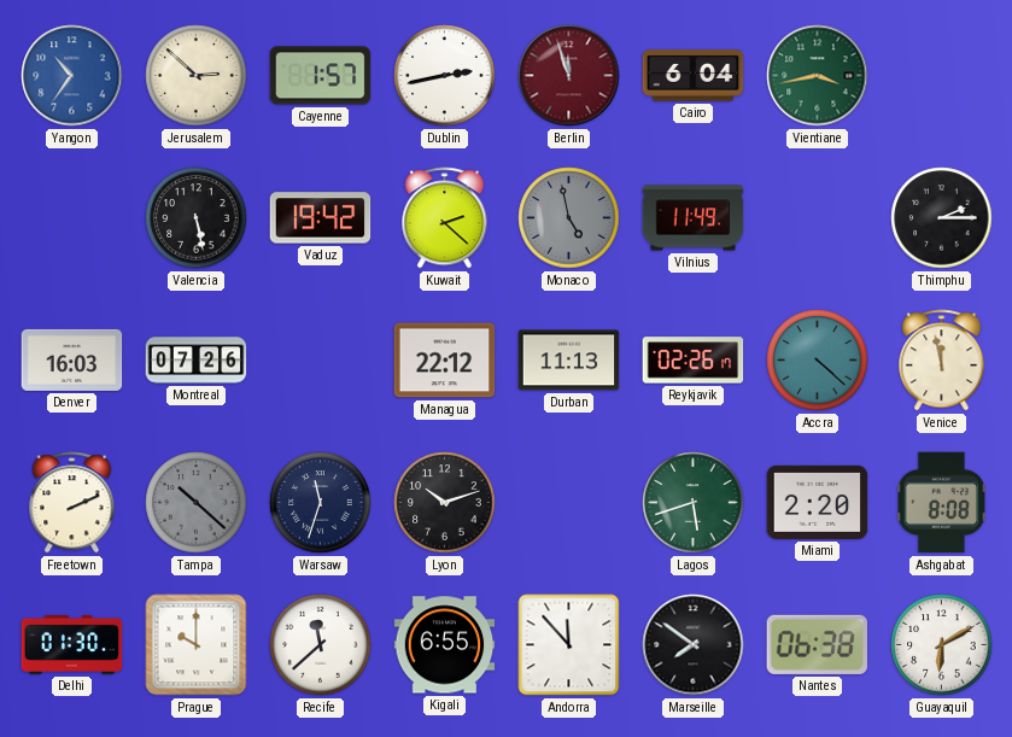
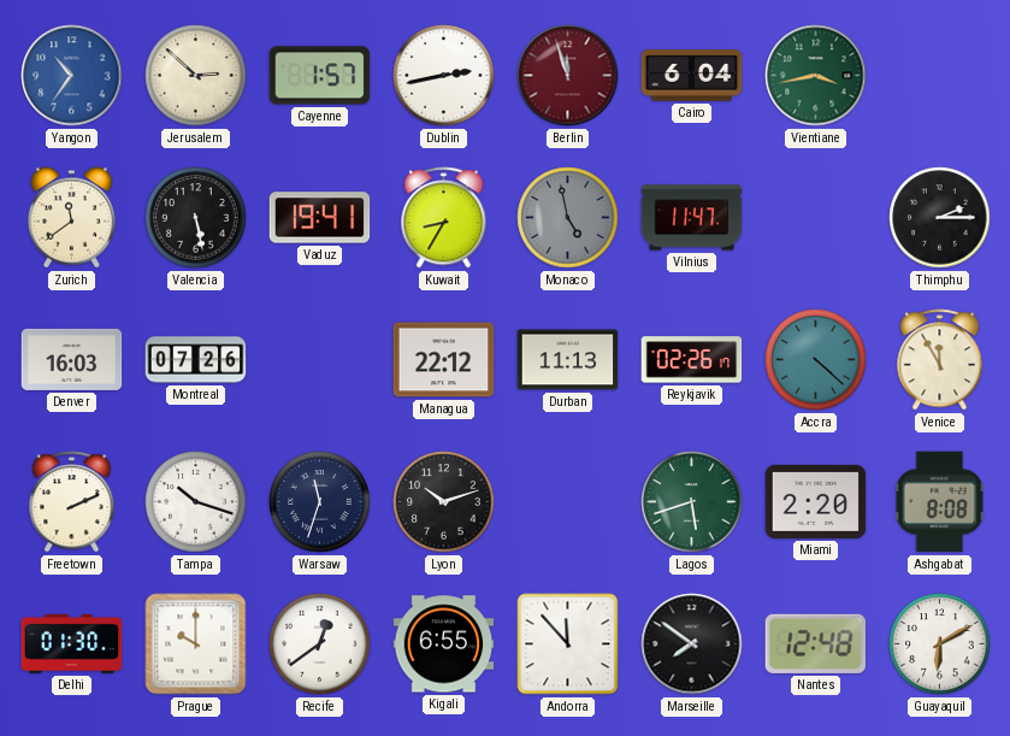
Zurich: none -> 11:39
Vaduz: 19:42 -> 19:41
Kuwait: 2:22 -> 8:35
Vilnius: 11:49 -> 11:47
Venice: 11:58 -> 11:55
Tampa: 10:22 -> 10:18
Tampa dial: grey -> white
Recife: 11:38 -> 12:39
Nantes: 06:38 -> 12:48
